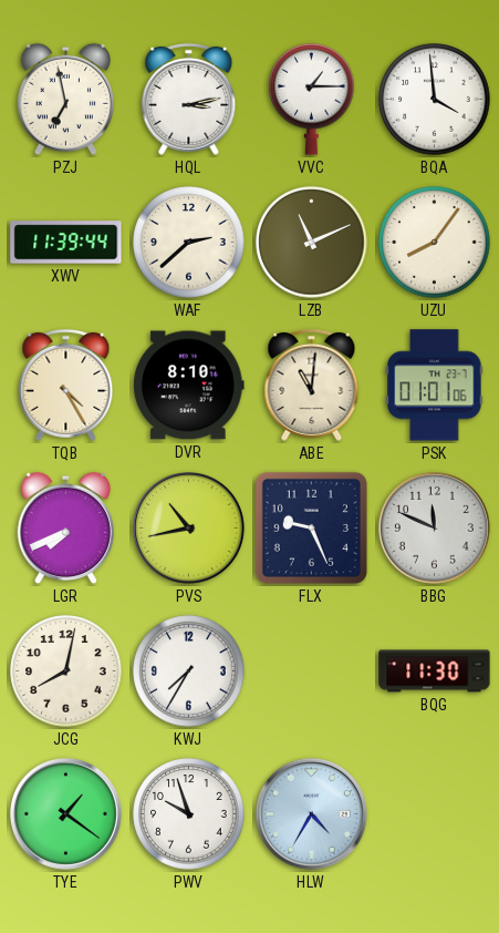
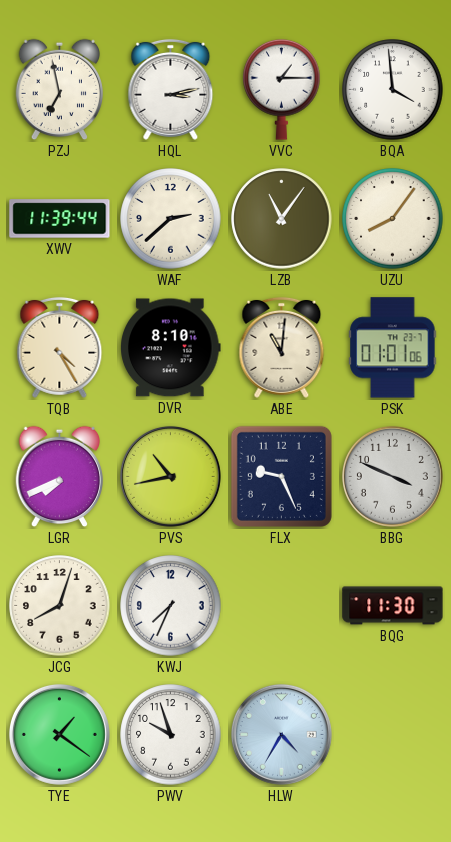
LZB: 11:11 -> 11:06
BBG: 11:49 -> 3:49
JCG: 8:02 -> 8:03
KWJ: 7:35 -> 7:34
